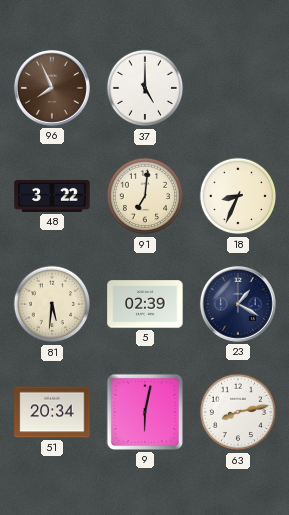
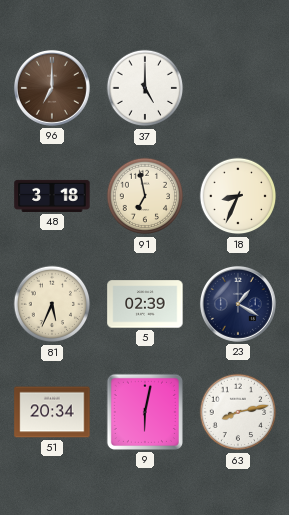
96: 7:56 -> 7:00
48: 3:22 -> 3:18
91: 7:01 -> 6:58
81: 5:31 -> 5:34
